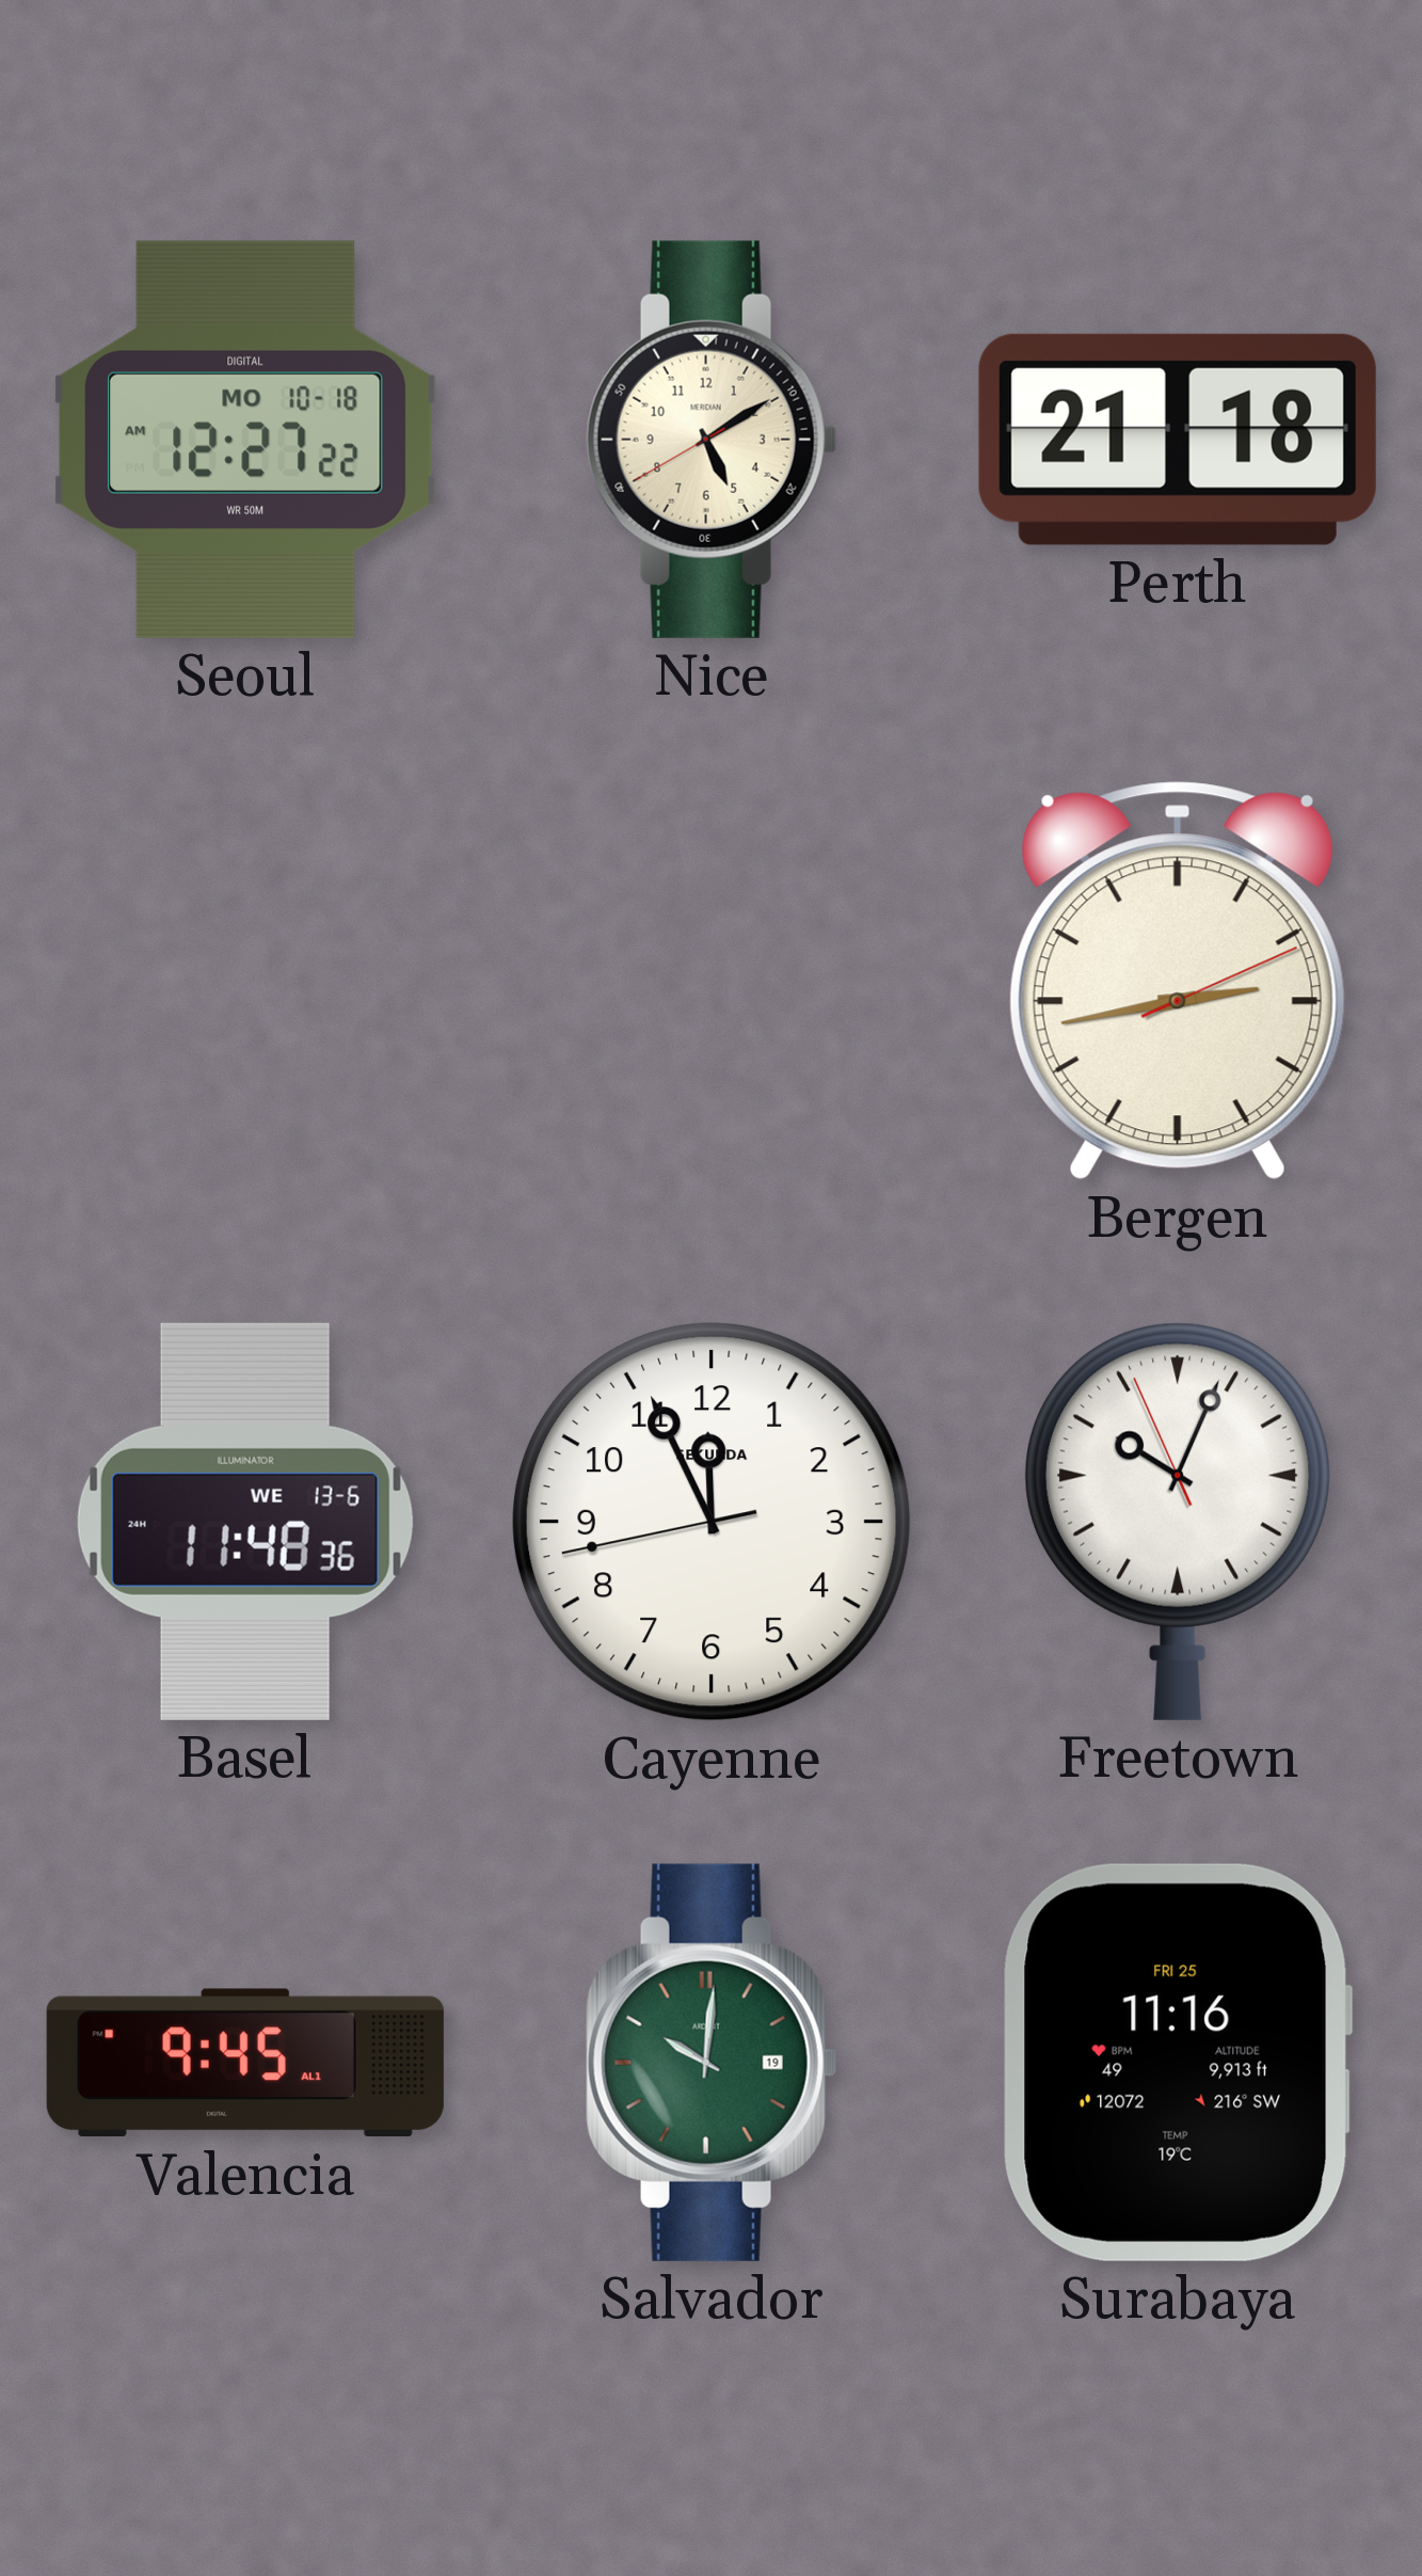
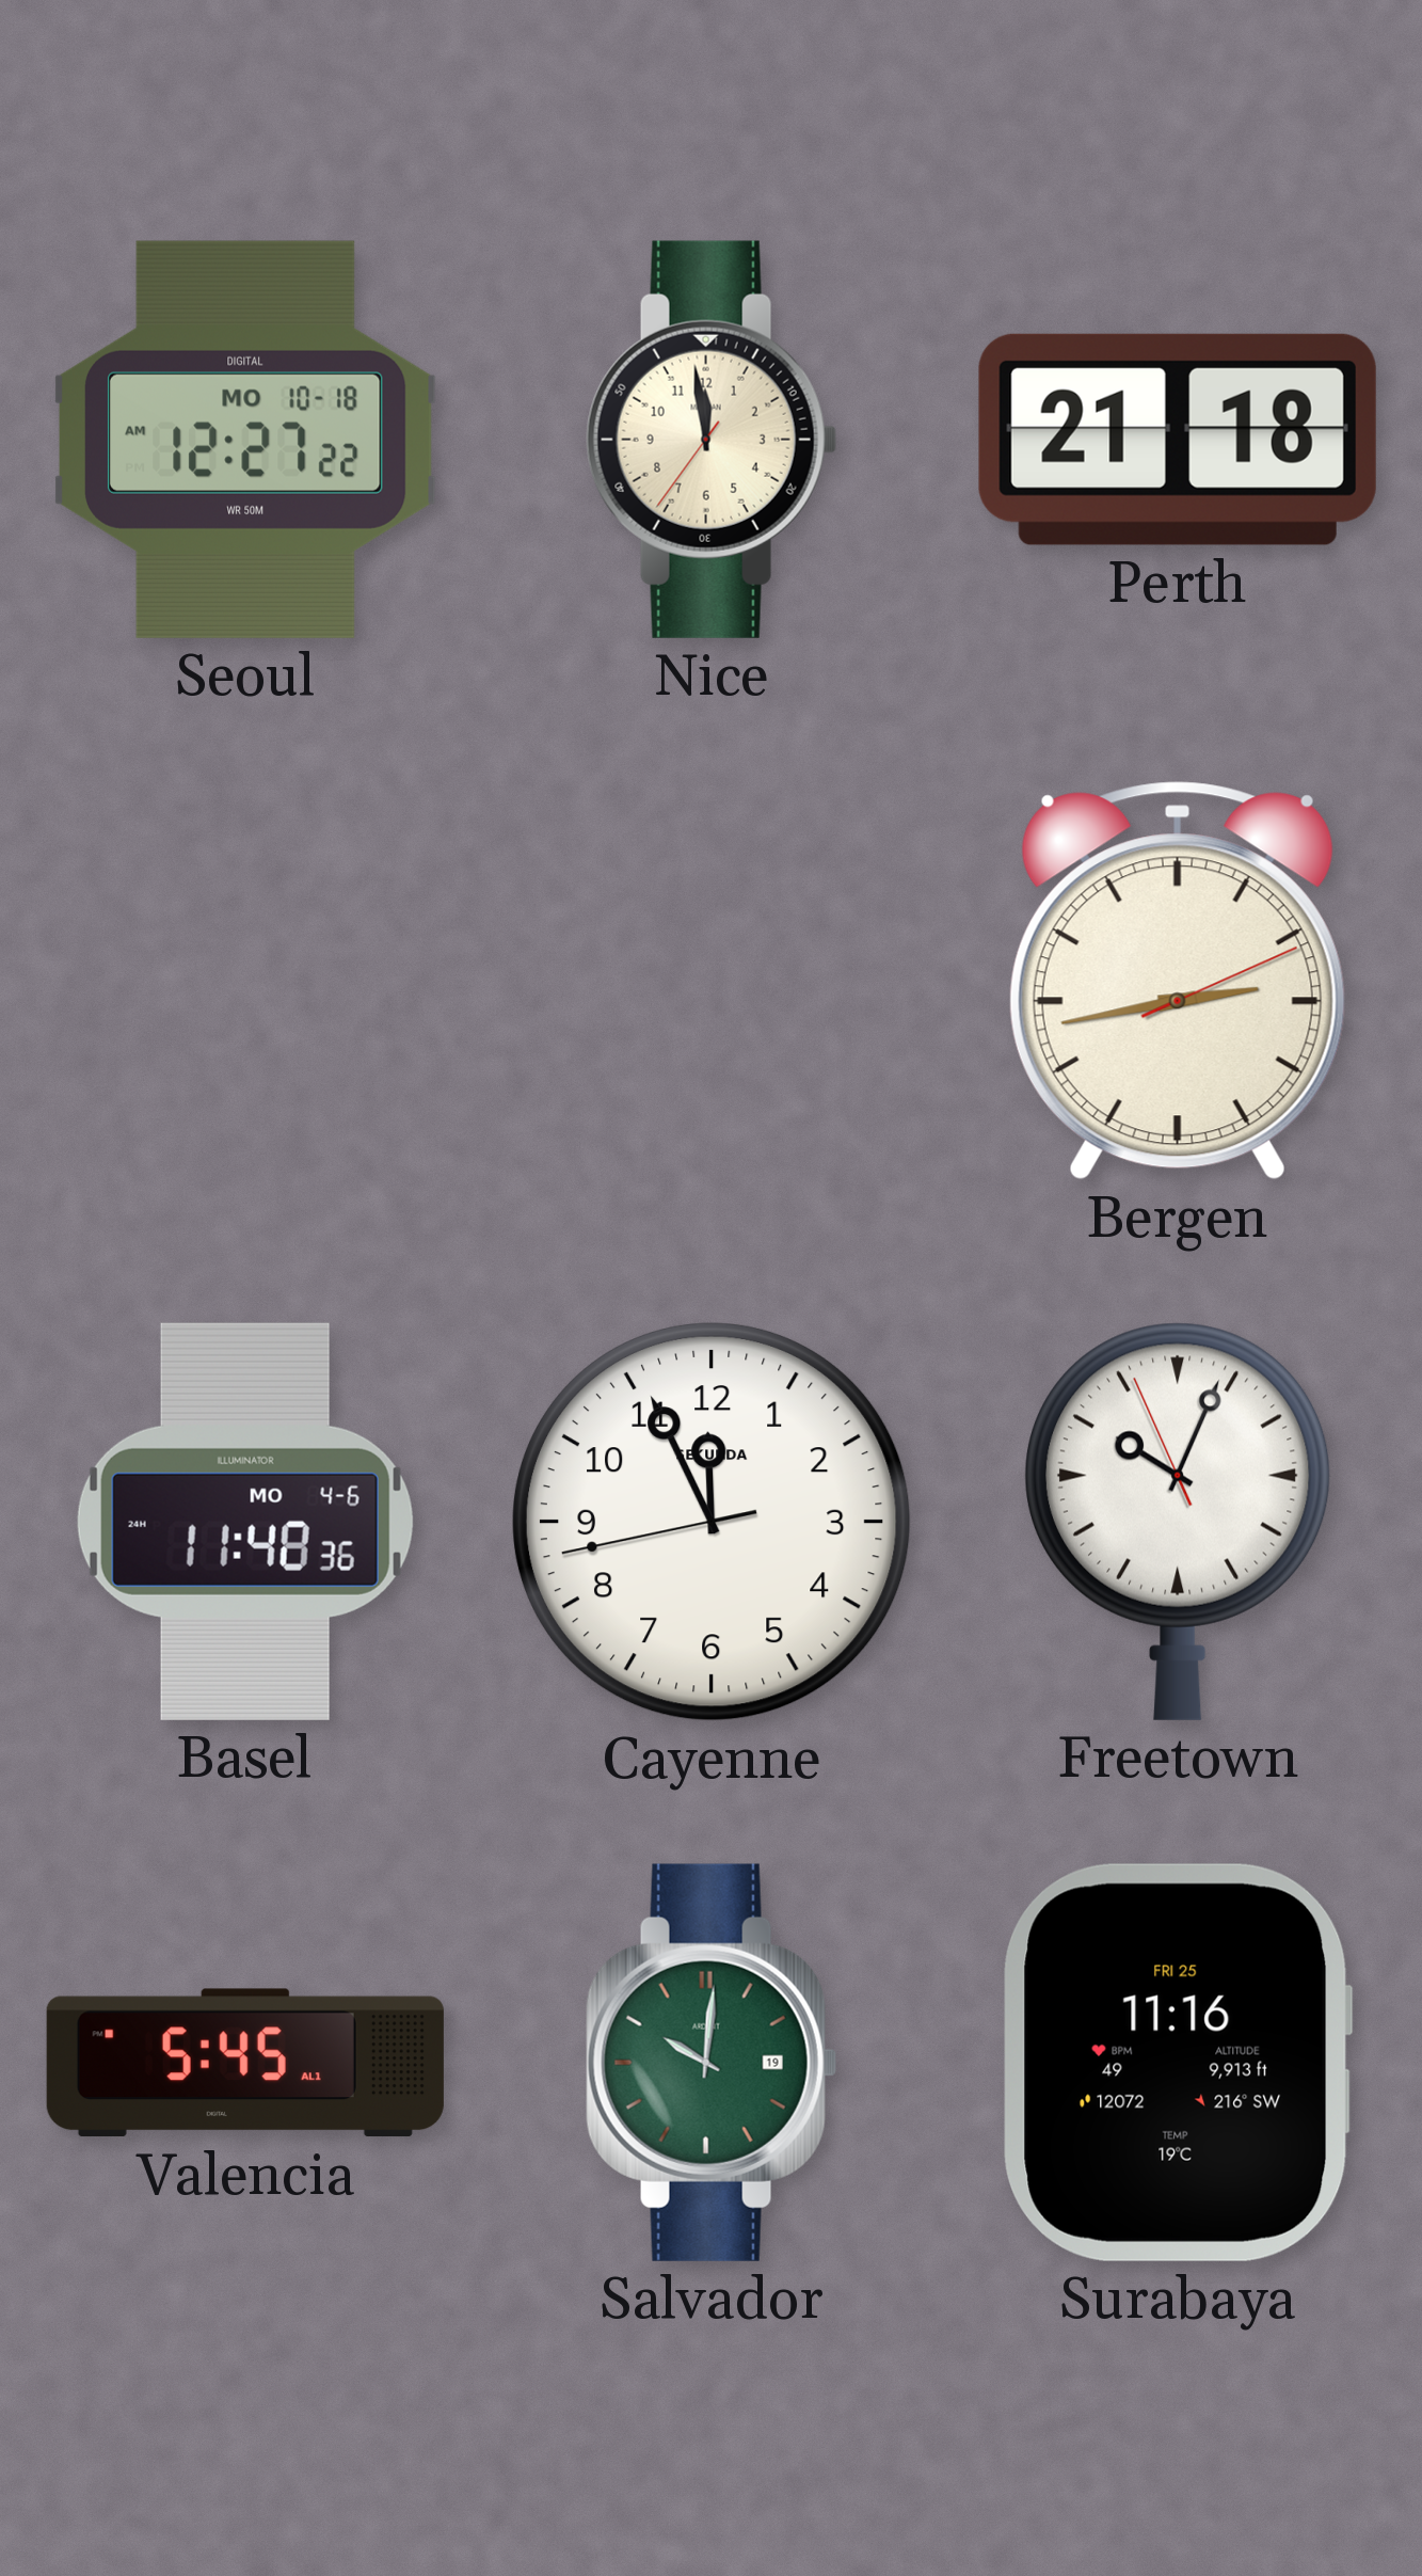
Nice: 5:09 -> 11:58
Basel date: WE 13-6 -> MO 4-6
Valencia: 9:45 -> 5:45
